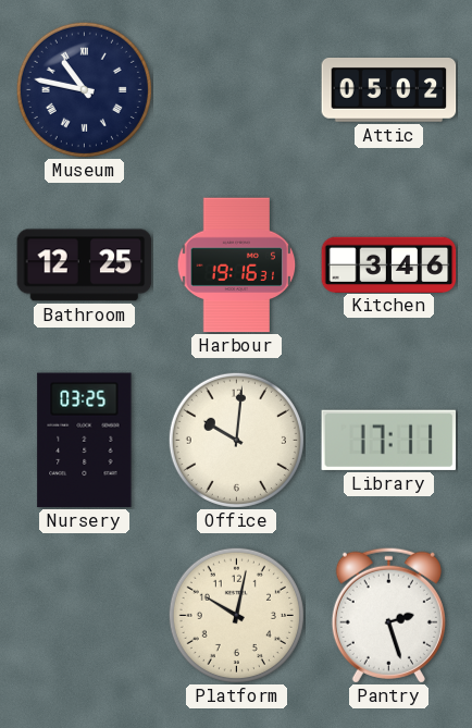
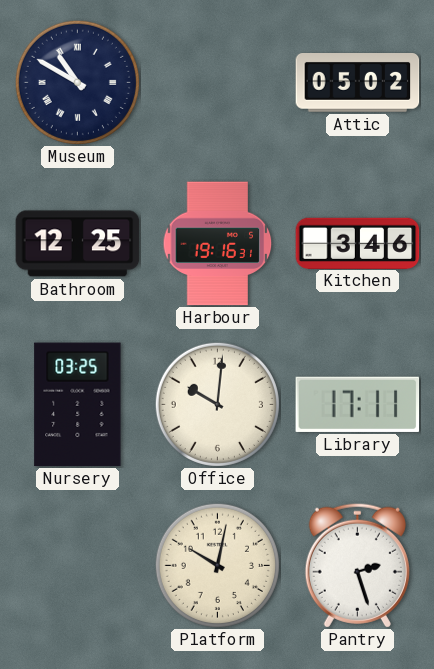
Museum: 10:47 -> 10:50
